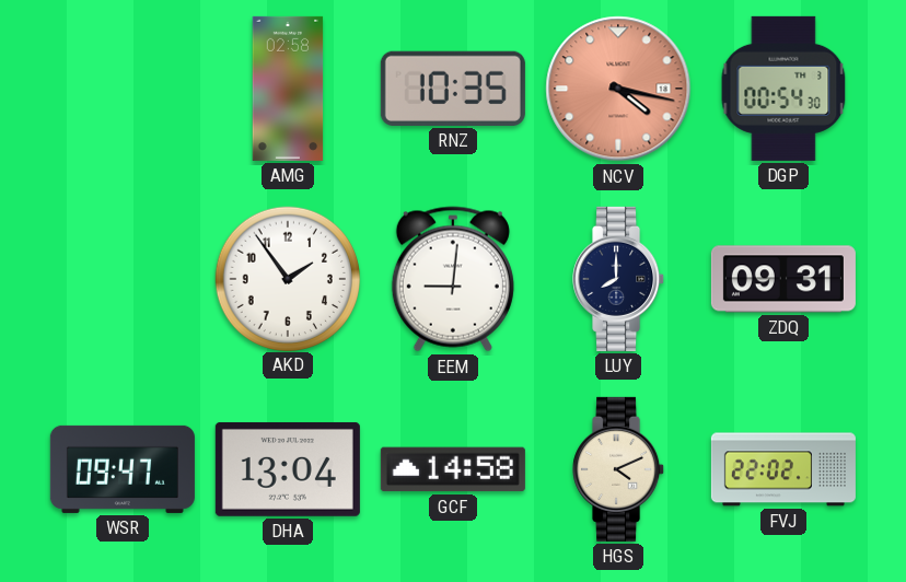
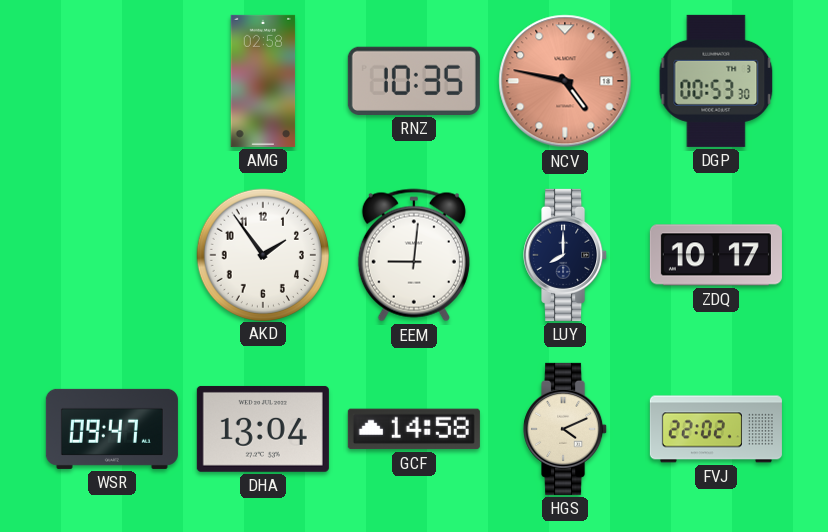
NCV: 4:17 -> 4:47
DGP: 00:54 -> 00:53
ZDQ: 09:31 -> 10:17
